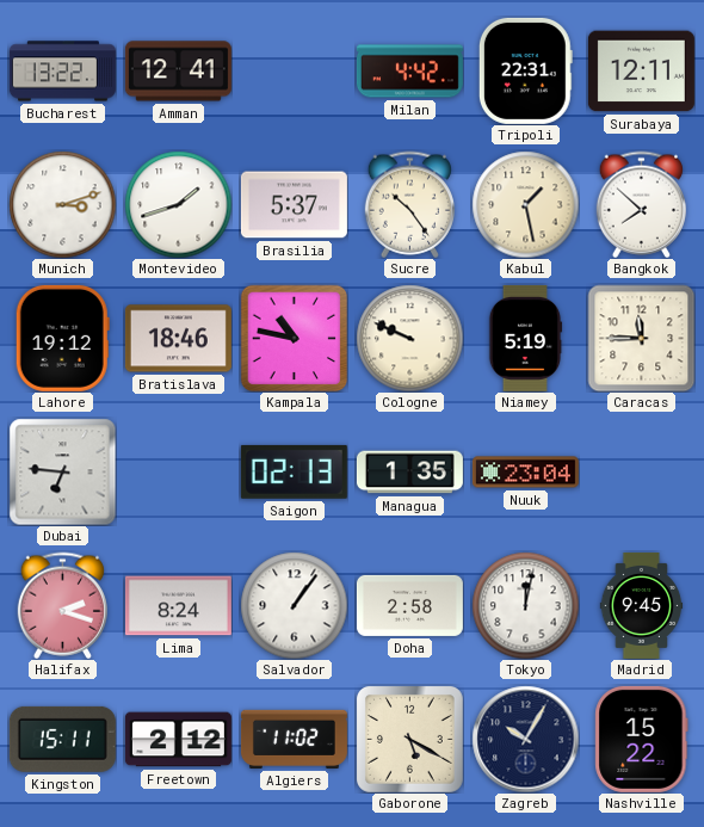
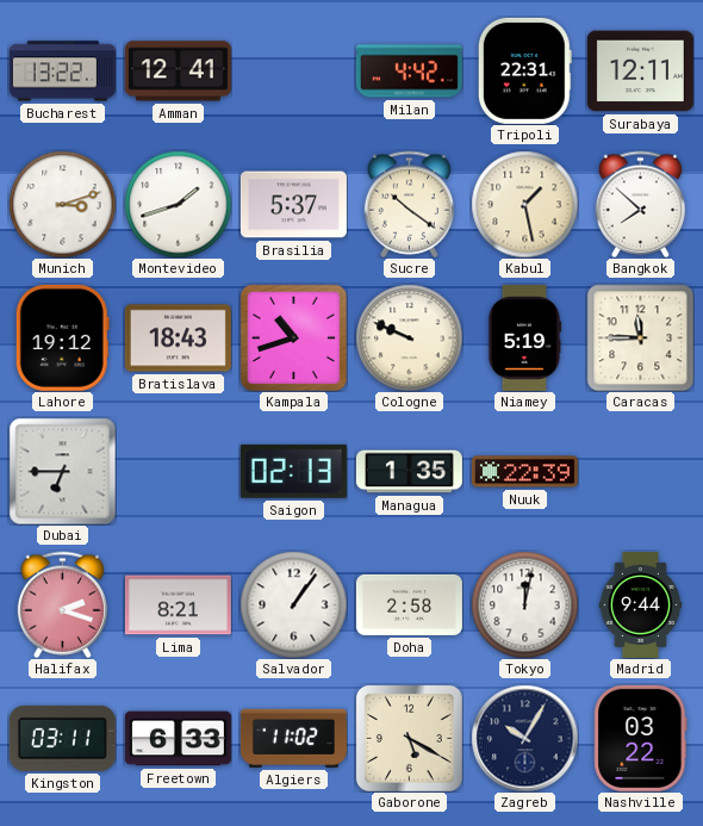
Sucre: 10:24 -> 10:21
Bratislava: 18:46 -> 18:43
Kampala: 10:47 -> 10:42
Dubai: 6:46 -> 6:45
Nuuk: 23:04 -> 22:39
Lima: 8:24 -> 8:21
Madrid: 9:45 -> 9:44
Kingston: 15:11 -> 03:11
Freetown: 2:12 -> 6:33
Nashville: 15:22 -> 03:22
